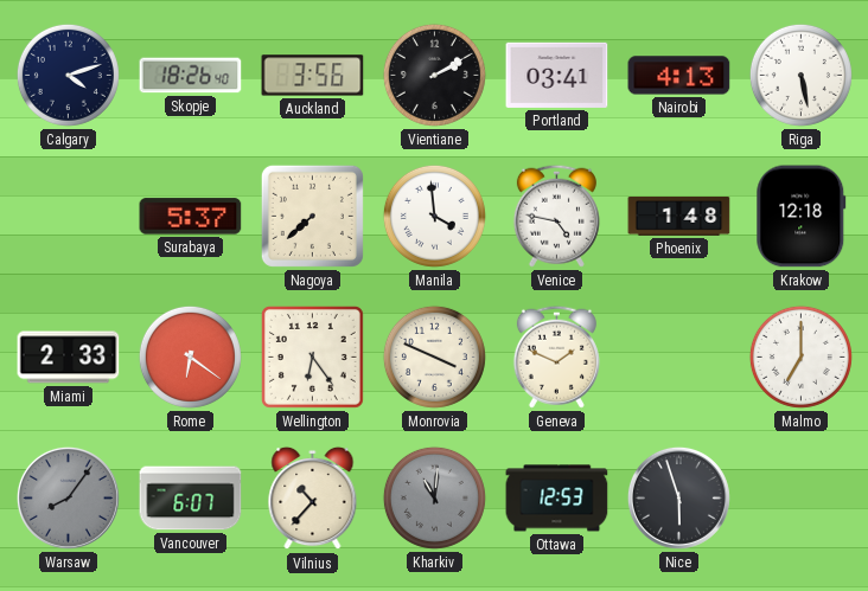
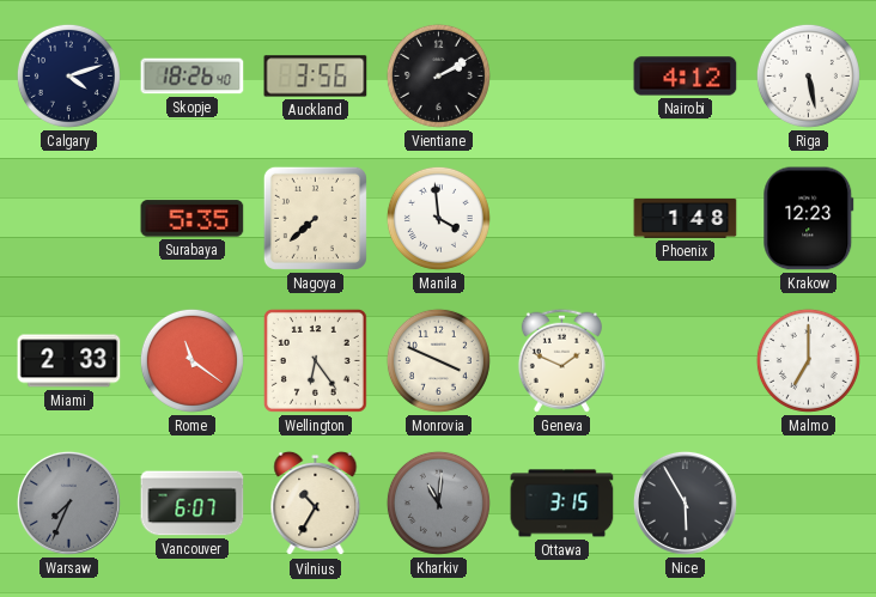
Portland: 03:41 -> none
Nairobi: 4:13 -> 4:12
Surabaya: 5:37 -> 5:35
Venice: 4:47 -> none
Krakow: 12:18 -> 12:23
Rome: 6:21 -> 11:21
Warsaw: 8:06 -> 7:34
Vilnius: 10:37 -> 10:35
Ottawa: 12:53 -> 3:15
Nice: 5:57 -> 5:55
